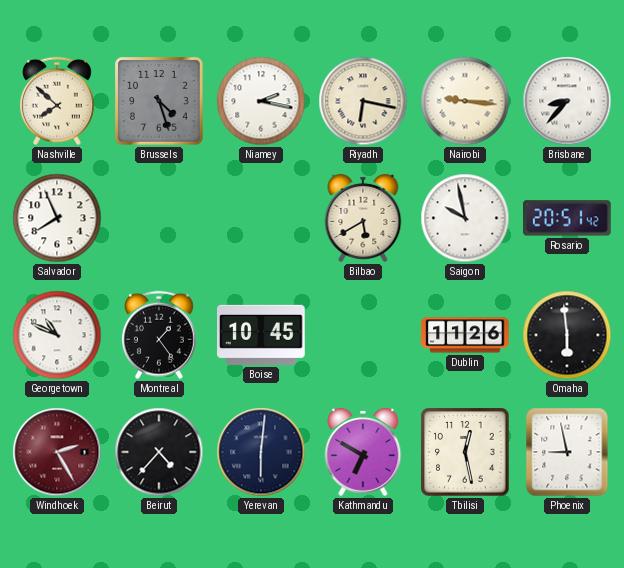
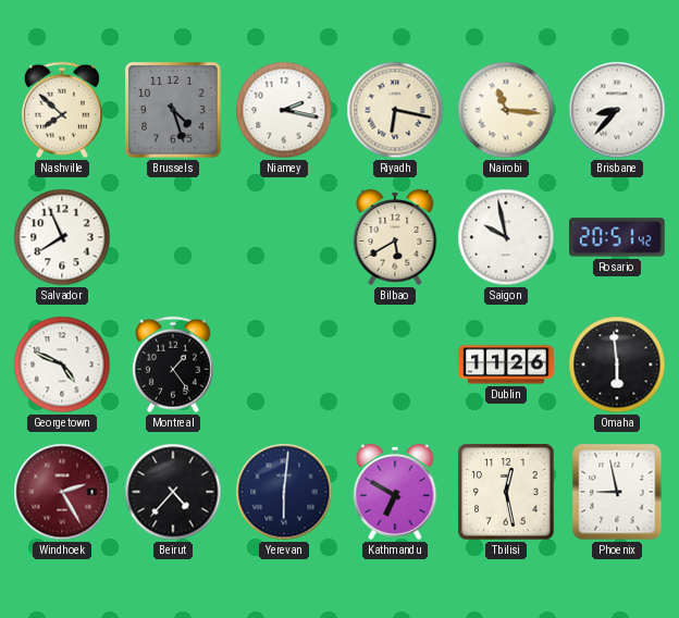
Nairobi: 9:16 -> 11:16
Georgetown: 10:49 -> 4:49
Boise: 10:45 -> none
